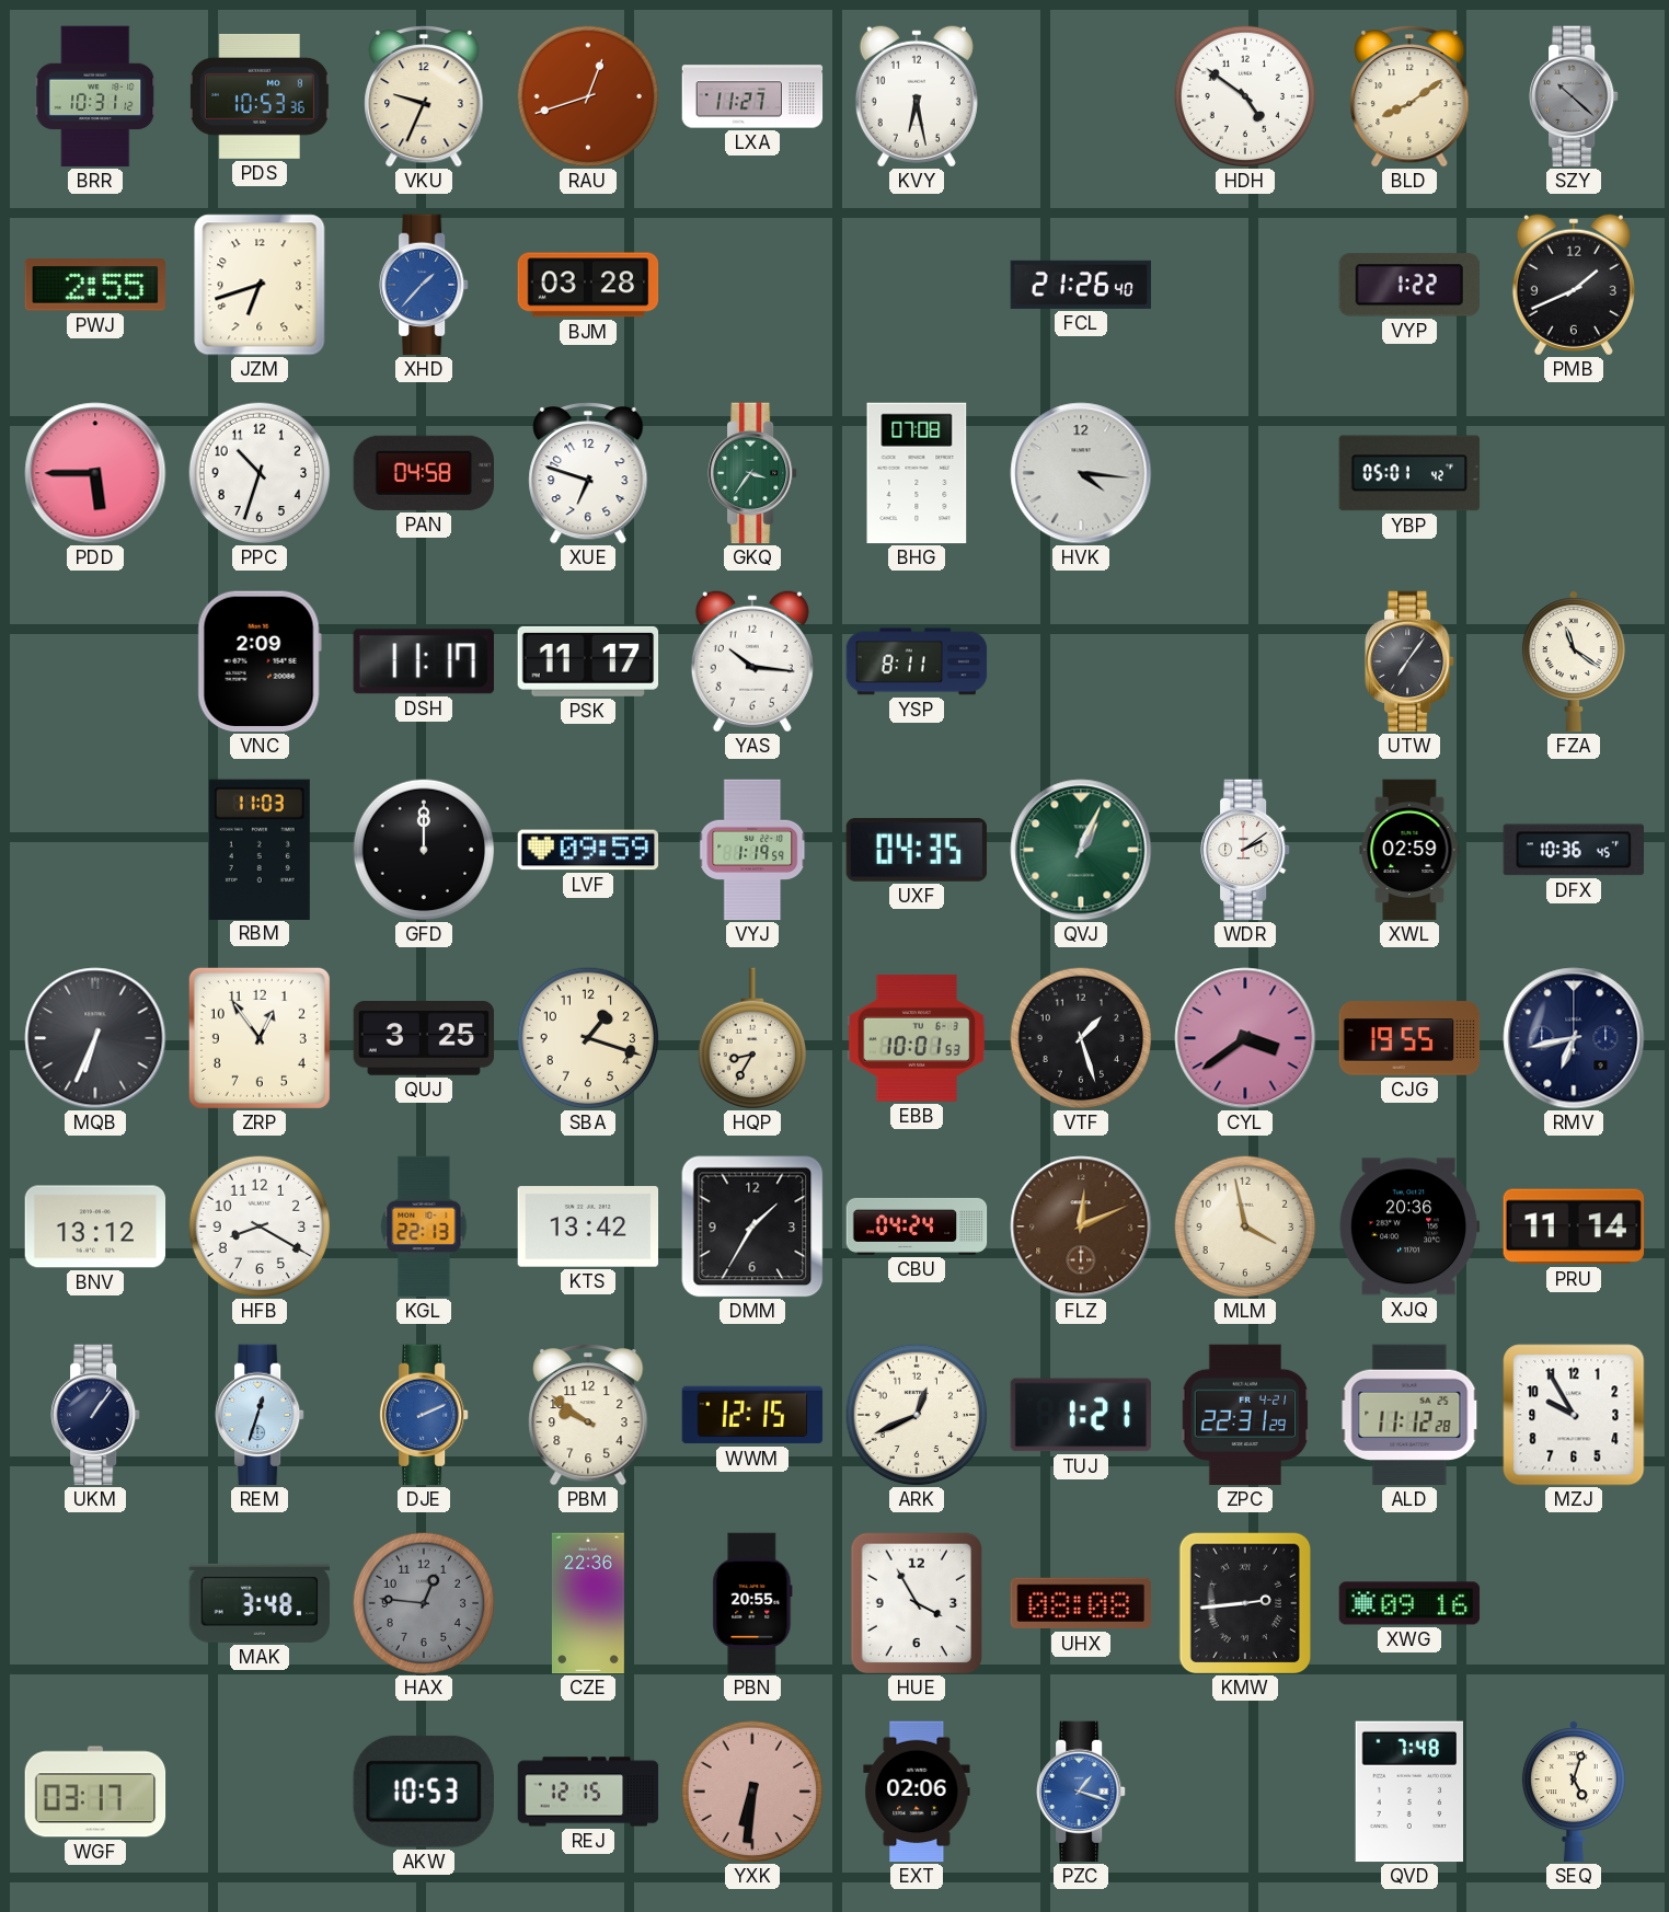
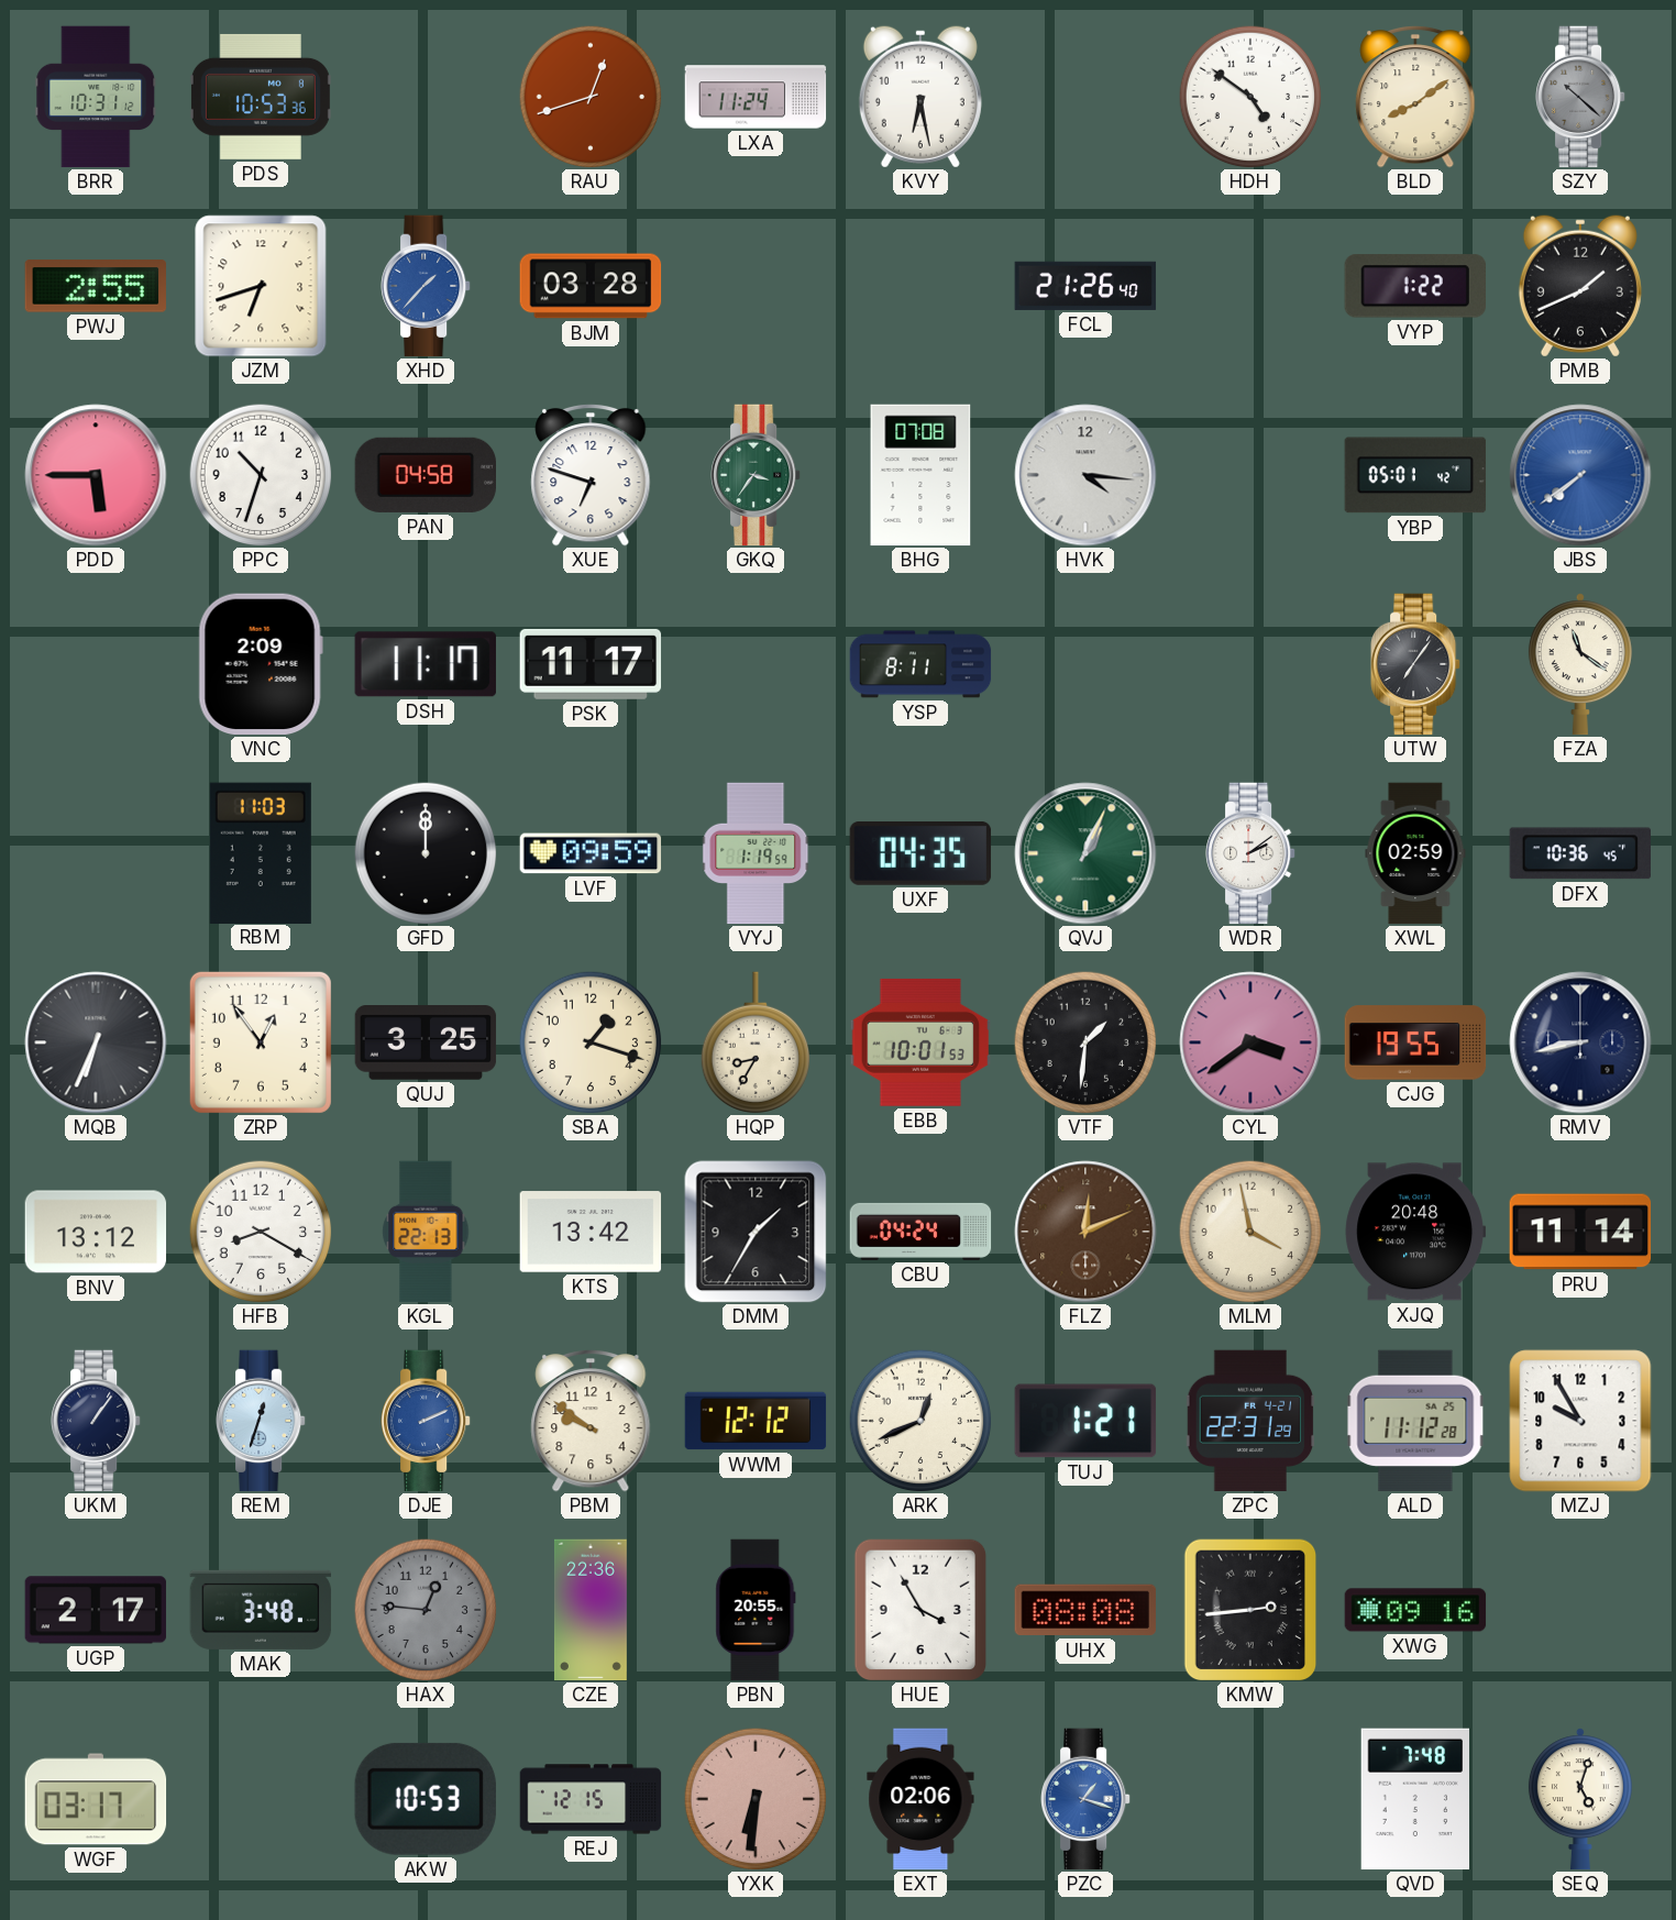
VKU: 9:34 -> none
LXA: 11:27 -> 11:24
JBS: none -> 7:39
YAS: 10:16 -> none
VTF: 1:27 -> 1:31
RMV: 6:43 -> 8:43
XJQ: 20:36 -> 20:48
WWM: 12:15 -> 12:12
UGP: none -> 2:17
